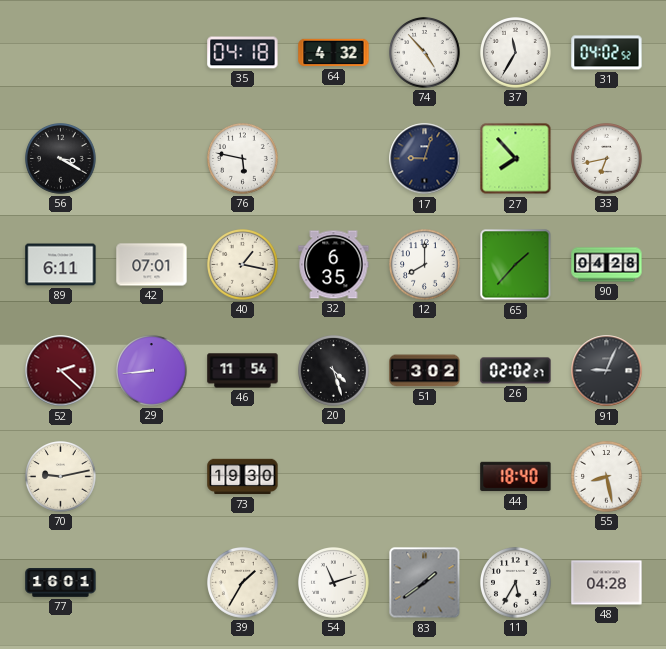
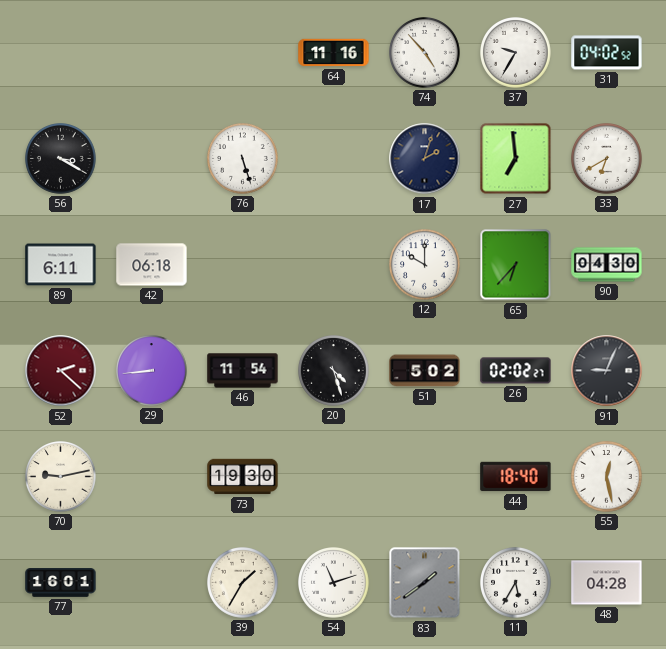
35: 04:18 -> none
64: 4:32 -> 11:16
37: 11:35 -> 9:35
76: 5:47 -> 5:27
17: 9:03 -> 2:03
27: 7:53 -> 6:59
33: 6:43 -> 6:40
42: 07:01 -> 06:18
40: 1:17 -> none
32: 6:35 -> none
12: 8:00 -> 10:00
65: 1:37 -> 6:37
90: 04:28 -> 04:30
51: 3:02 -> 5:02
55: 8:28 -> 12:28
